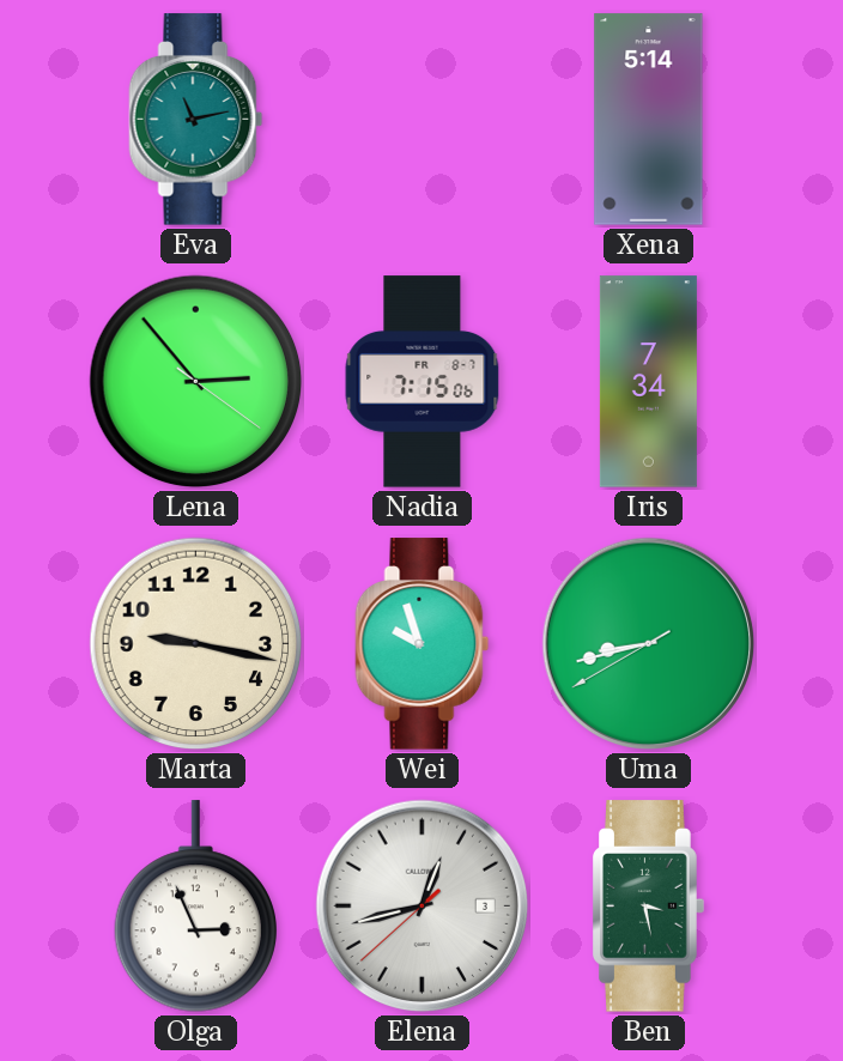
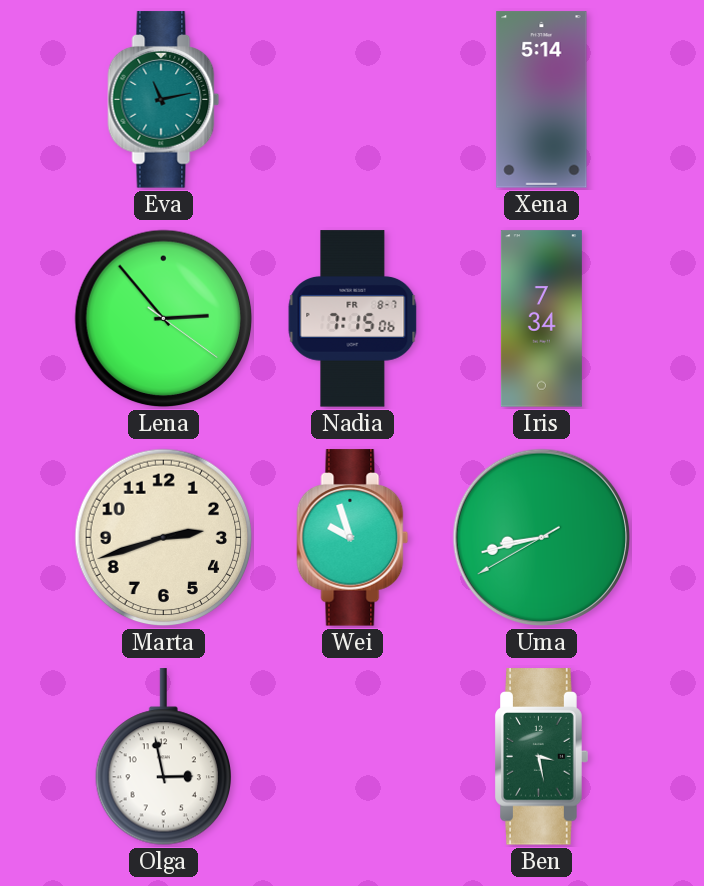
Marta: 9:17 -> 2:42
Olga: 2:56 -> 2:58
Elena: 12:42 -> none
